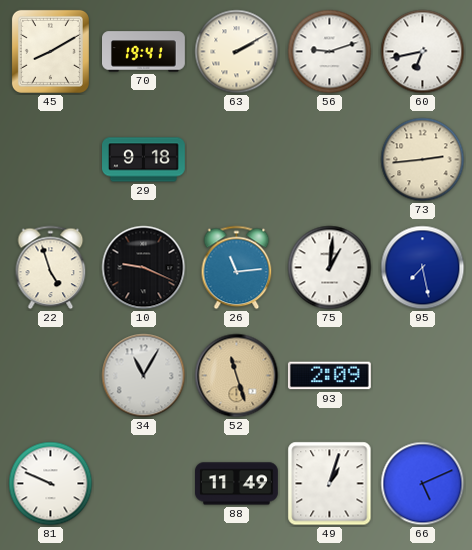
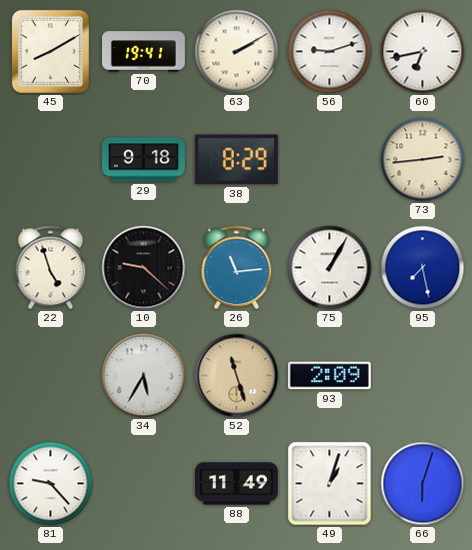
38: none -> 8:29
10: 9:19 -> 9:22
75: 1:01 -> 1:05
34: 11:05 -> 5:35
81: 9:49 -> 9:23
66: 5:11 -> 6:03
